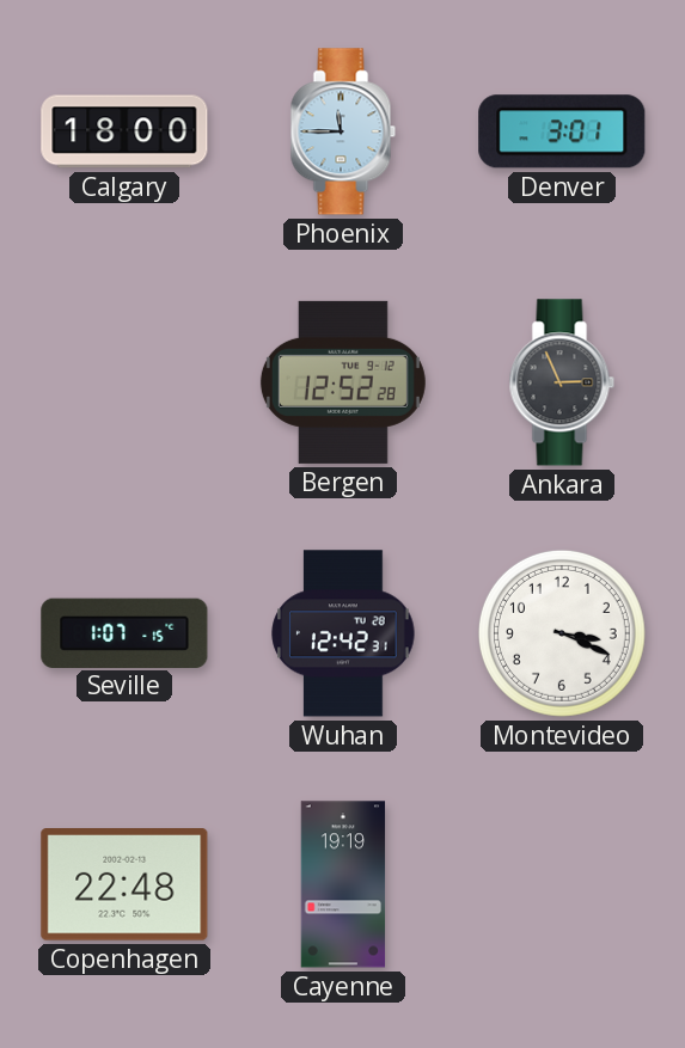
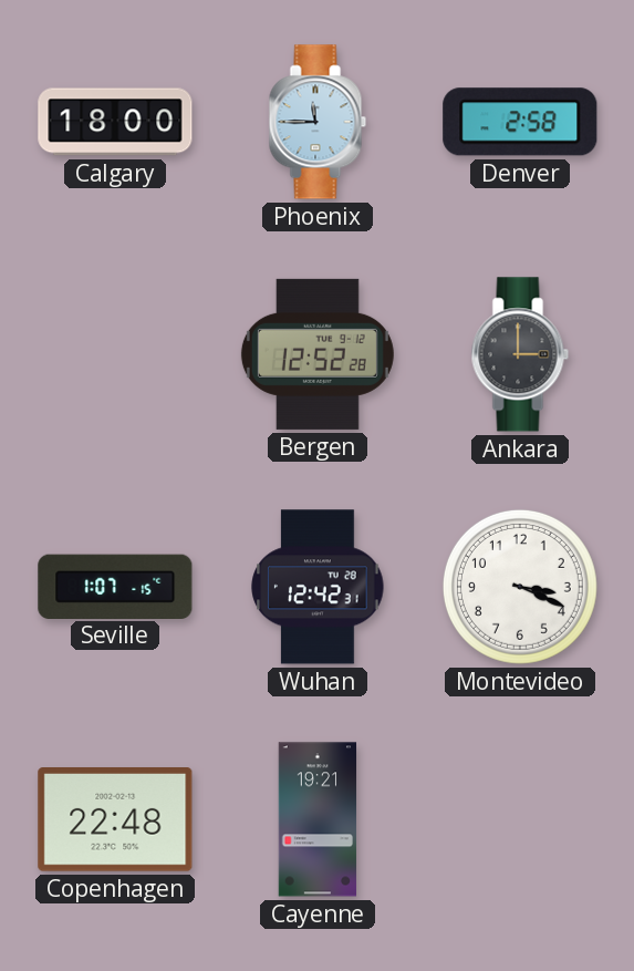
Denver: 3:01 -> 2:58
Ankara: 2:56 -> 3:00
Cayenne: 19:19 -> 19:21
